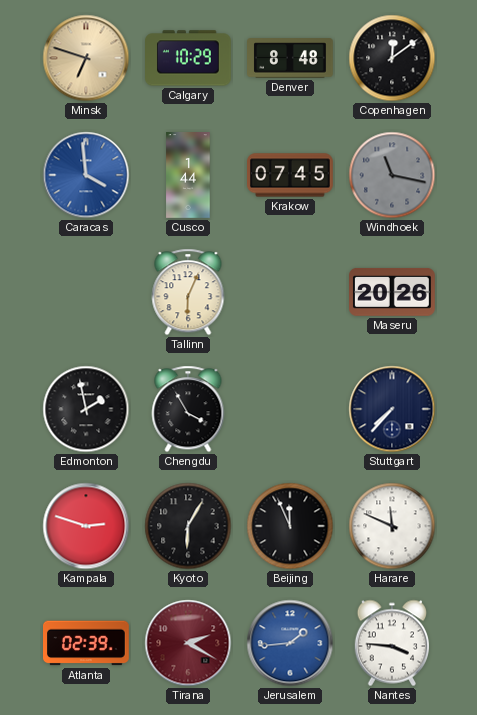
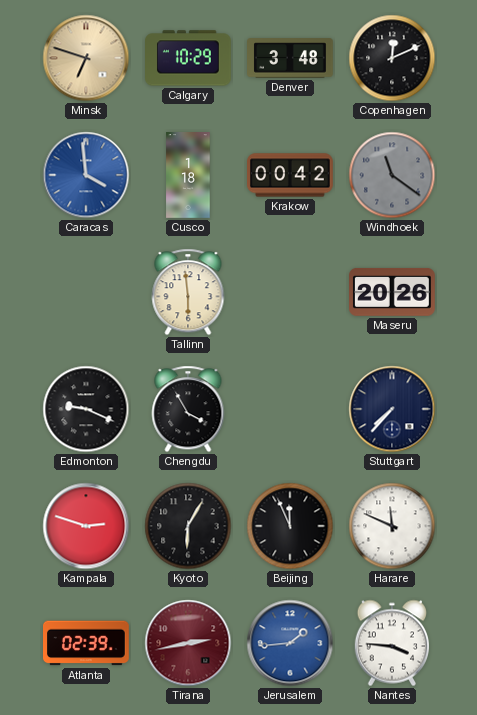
Denver: 8:48 -> 3:48
Copenhagen: 12:09 -> 12:11
Cusco: 1:44 -> 1:18
Krakow: 07:45 -> 00:42
Windhoek: 11:17 -> 11:21
Tallinn: 6:04 -> 5:59
Edmonton: 1:58 -> 9:19
Tirana: 2:20 -> 2:43
